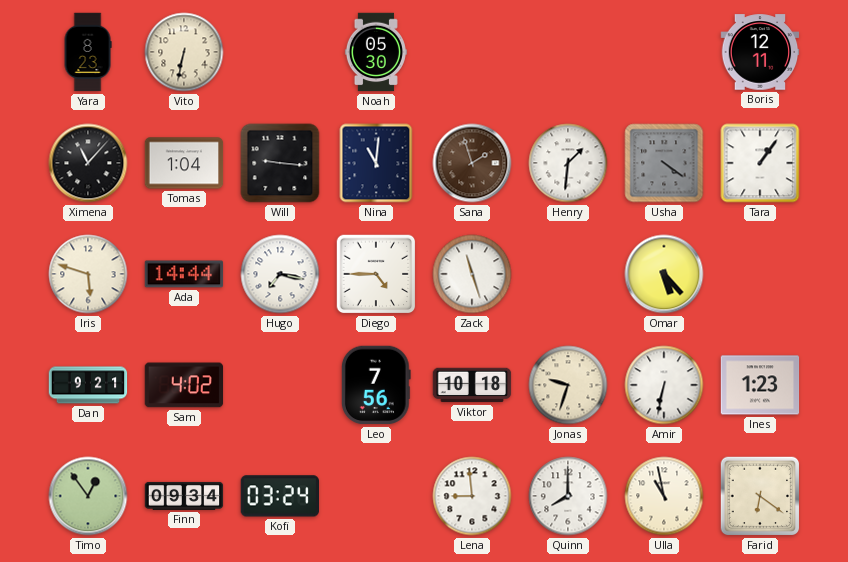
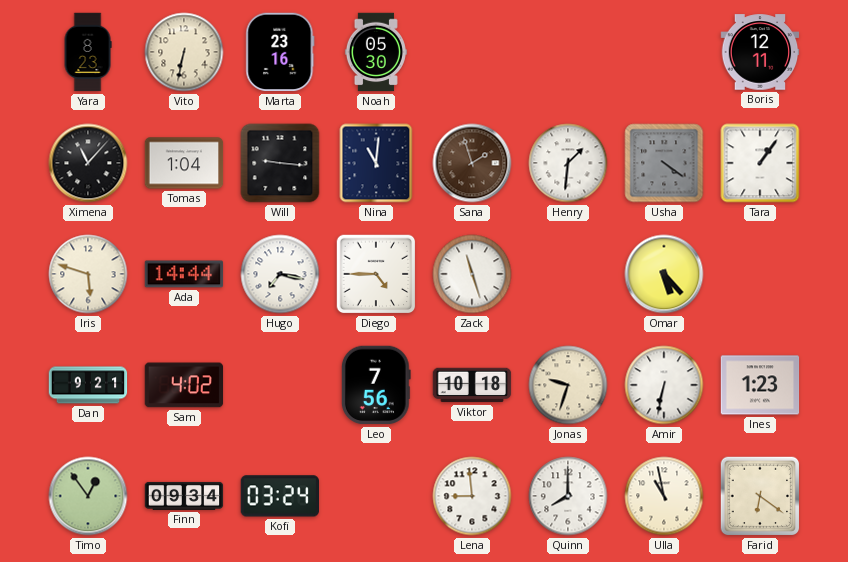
Marta: none -> 23:16
